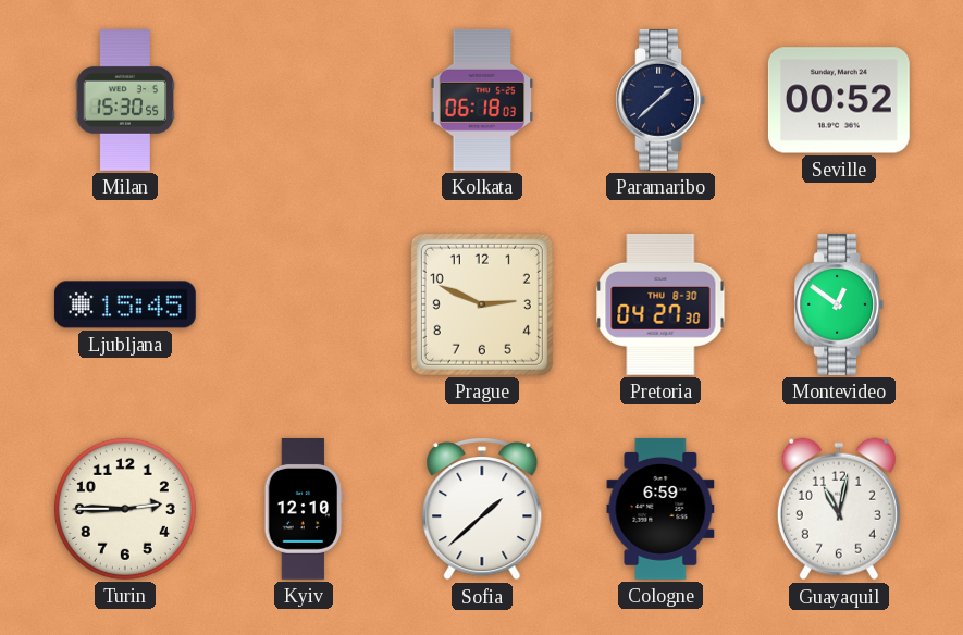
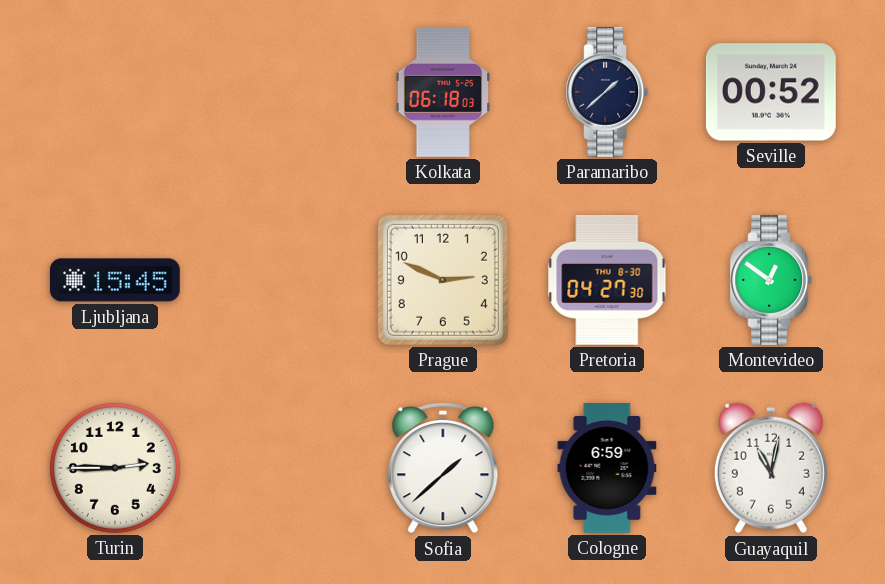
Milan: 15:30 -> none
Kyiv: 12:10 -> none
